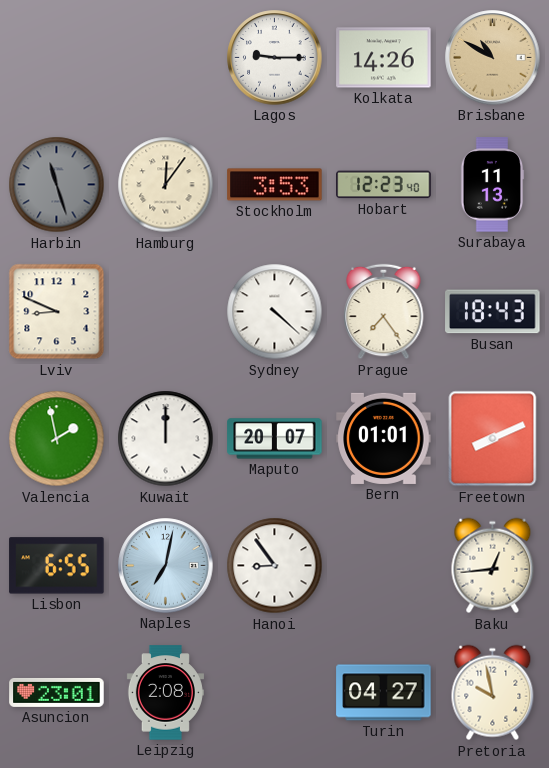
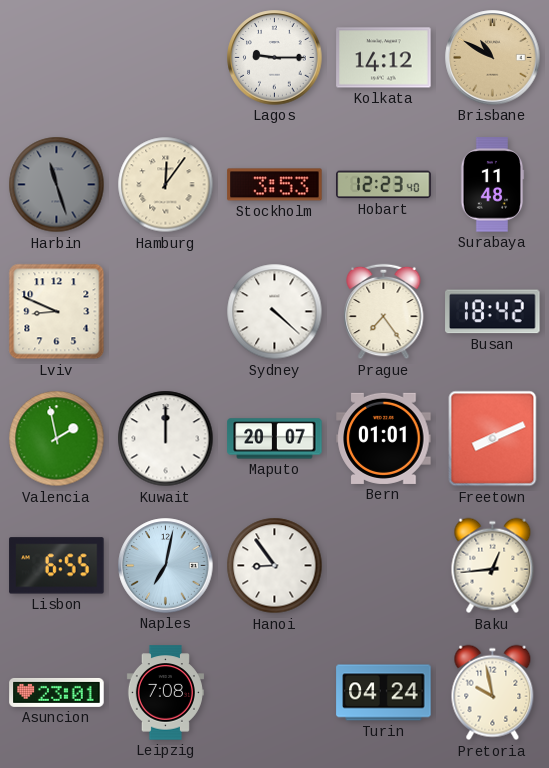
Kolkata: 14:26 -> 14:12
Surabaya: 11:13 -> 11:48
Busan: 18:43 -> 18:42
Leipzig: 2:08 -> 7:08
Turin: 04:27 -> 04:24
